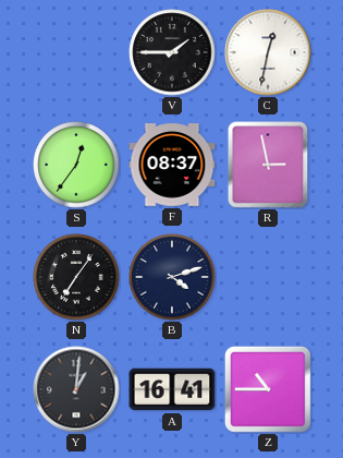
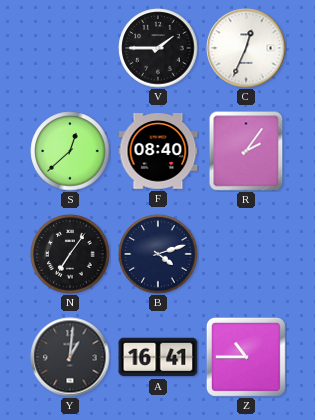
C: 12:32 -> 12:34
S: 12:36 -> 12:38
F: 08:37 -> 08:40
R: 2:58 -> 2:06
